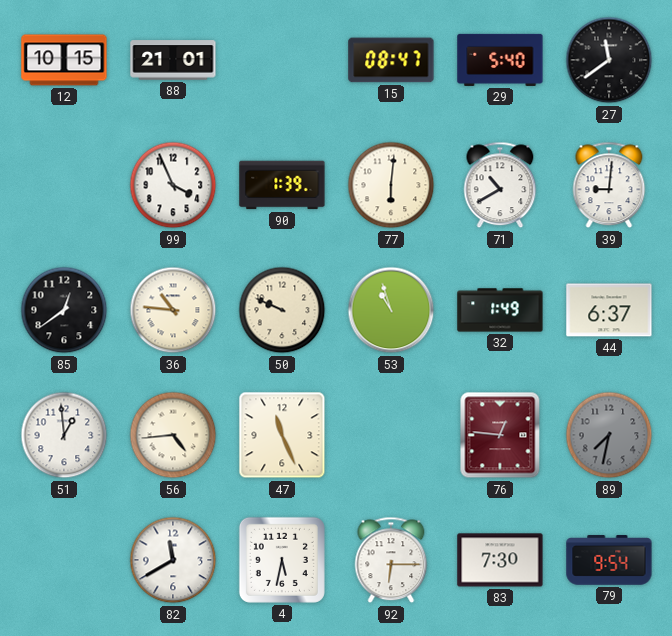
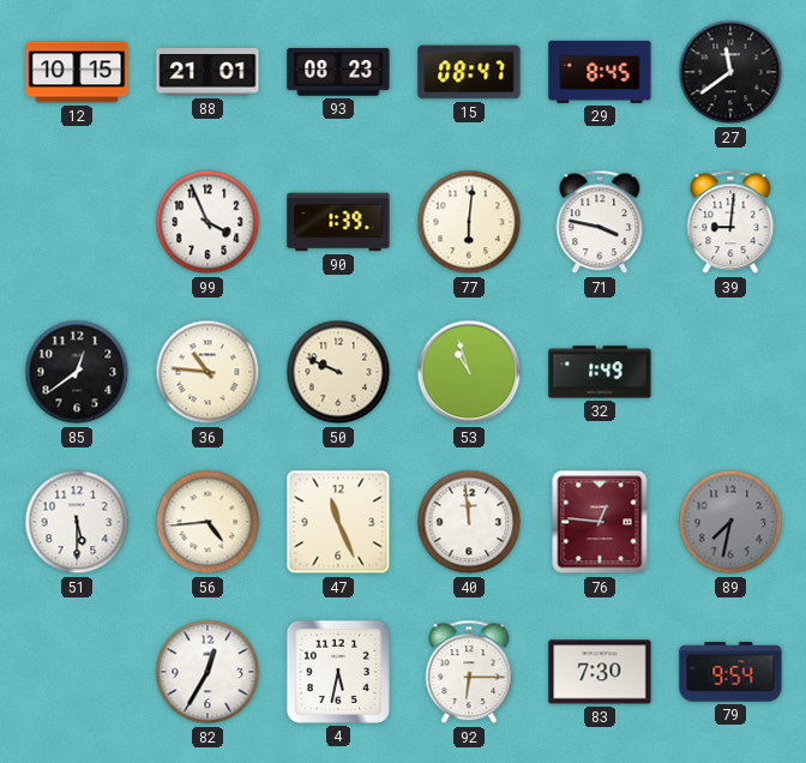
93: none -> 08:23
29: 5:40 -> 8:45
71: 10:40 -> 3:47
44: 6:37 -> none
51: 12:59 -> 5:30
40: none -> 11:59
82: 11:40 -> 12:35
